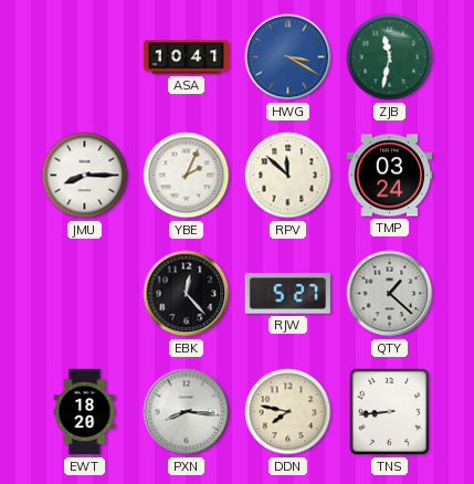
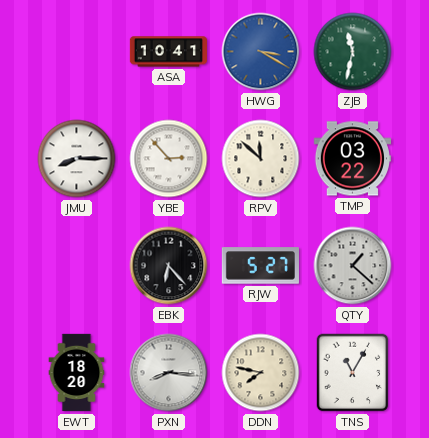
YBE: 2:04 -> 2:53
TMP: 03:24 -> 03:22
EBK: 12:23 -> 6:23
TNS: 8:44 -> 11:05
